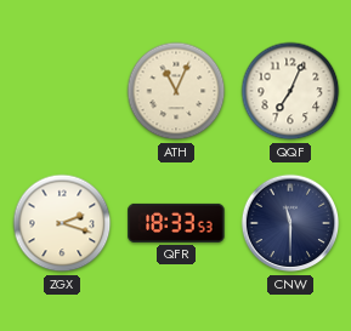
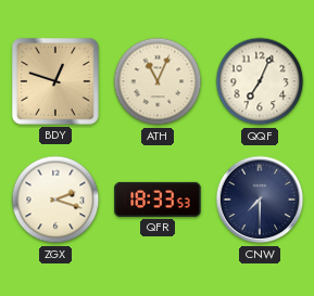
BDY: none -> 12:48
CNW: 11:30 -> 7:30
